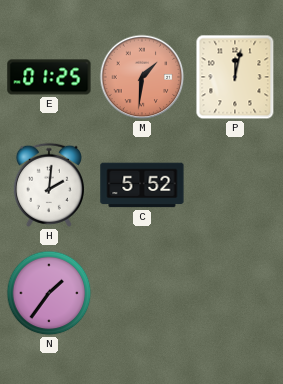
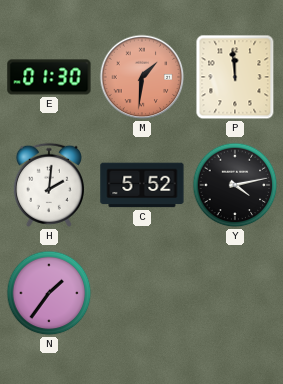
E: 01:25 -> 01:30
P: 12:02 -> 11:59
Y: none -> 4:13
